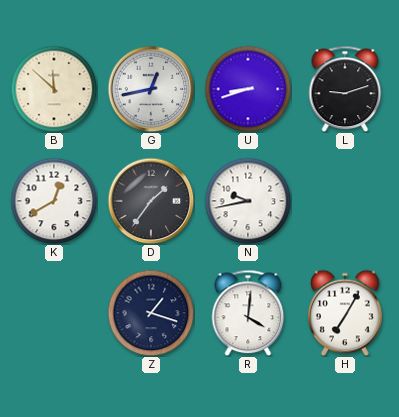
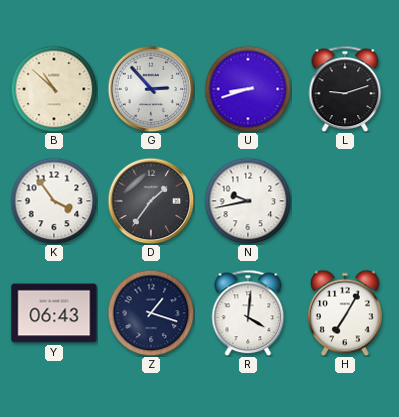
B: 11:52 -> 10:52
G: 12:43 -> 2:53
K: 12:40 -> 3:54
Y: none -> 06:43
